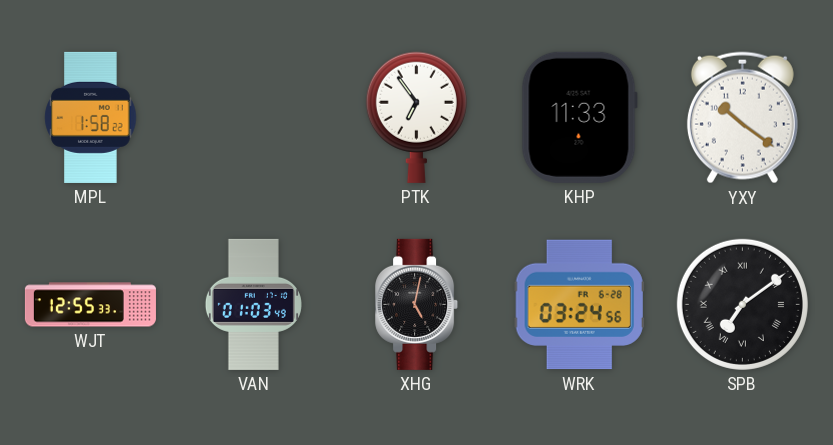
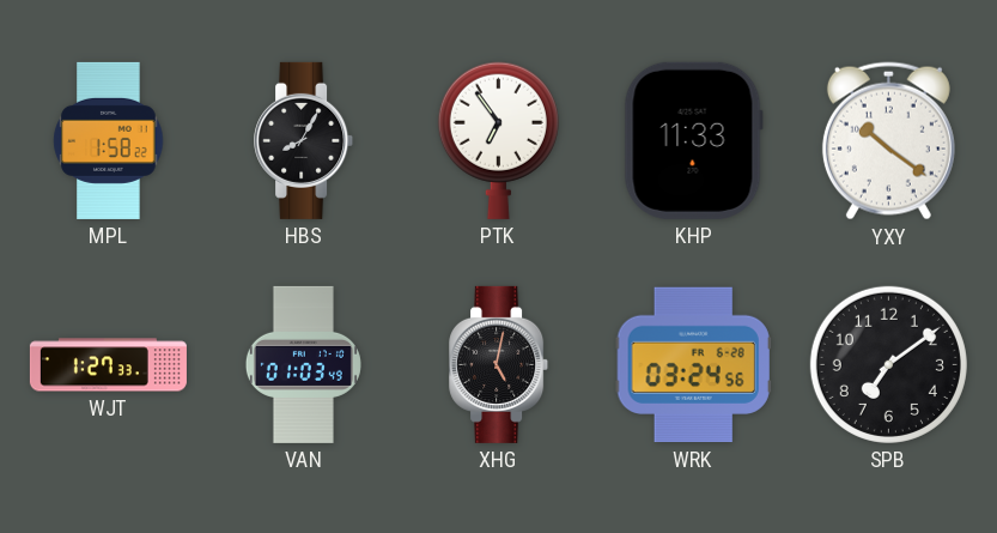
HBS: none -> 8:05
WJT: 12:55 -> 1:27
SPB numerals: Roman -> Arabic
